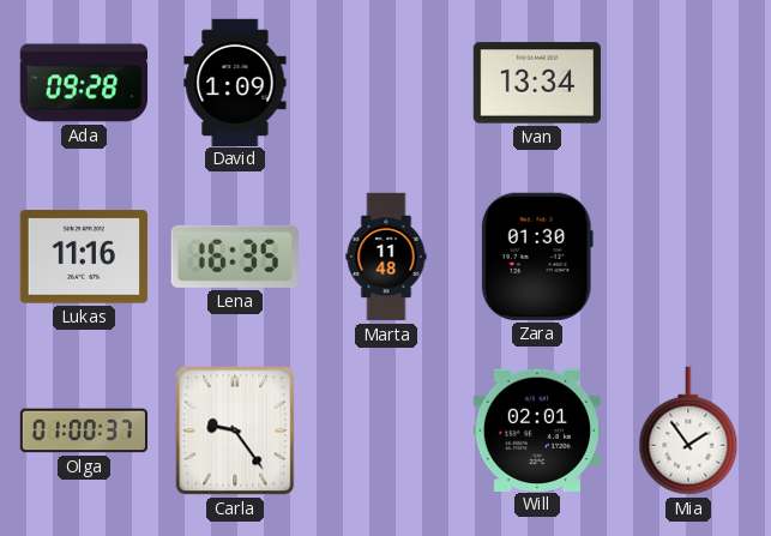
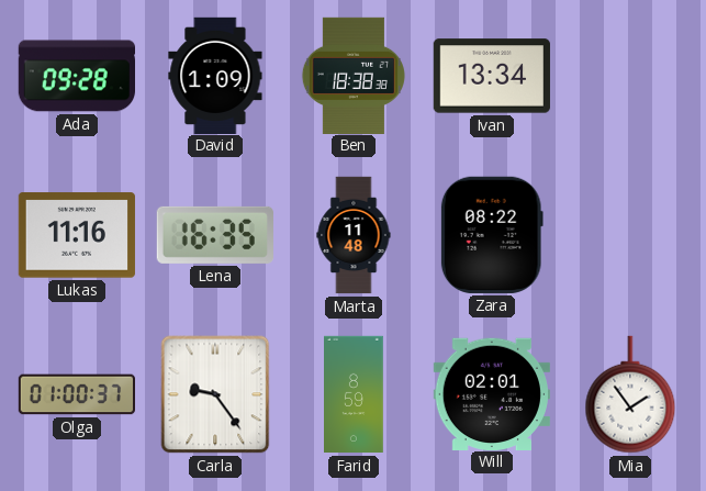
Ben: none -> 18:38
Zara: 01:30 -> 08:22
Farid: none -> 8:59
